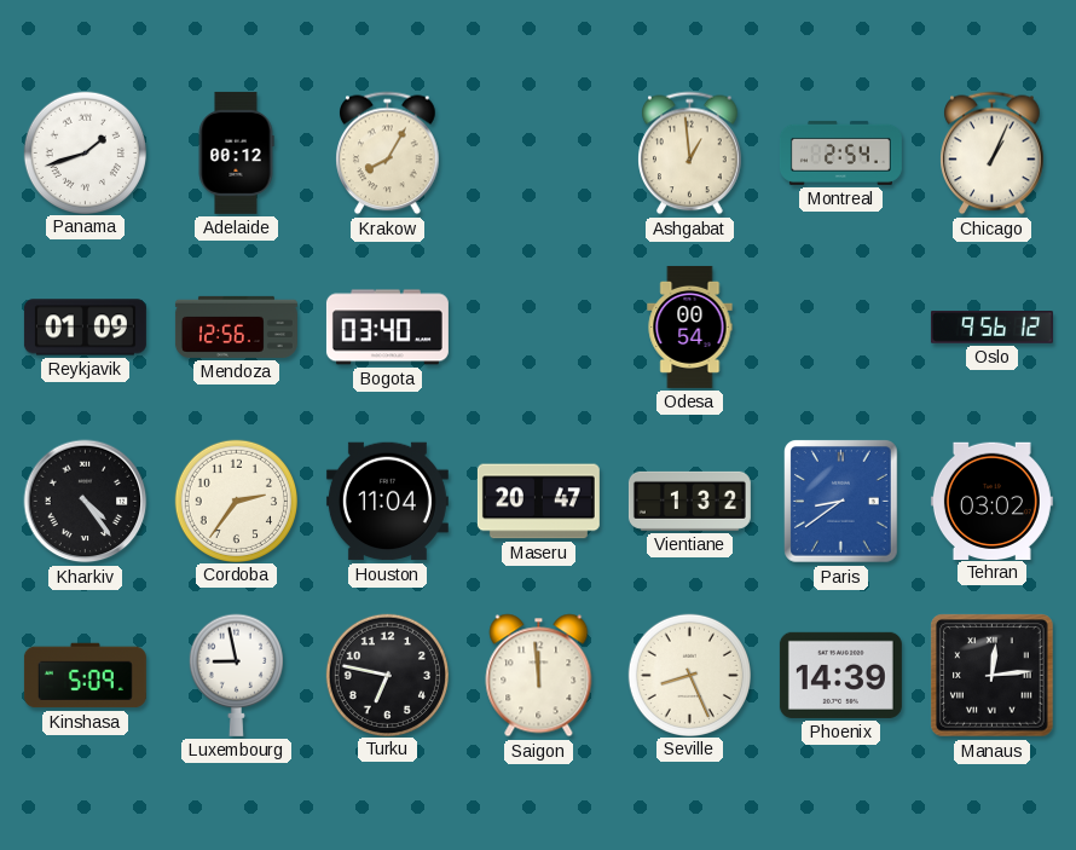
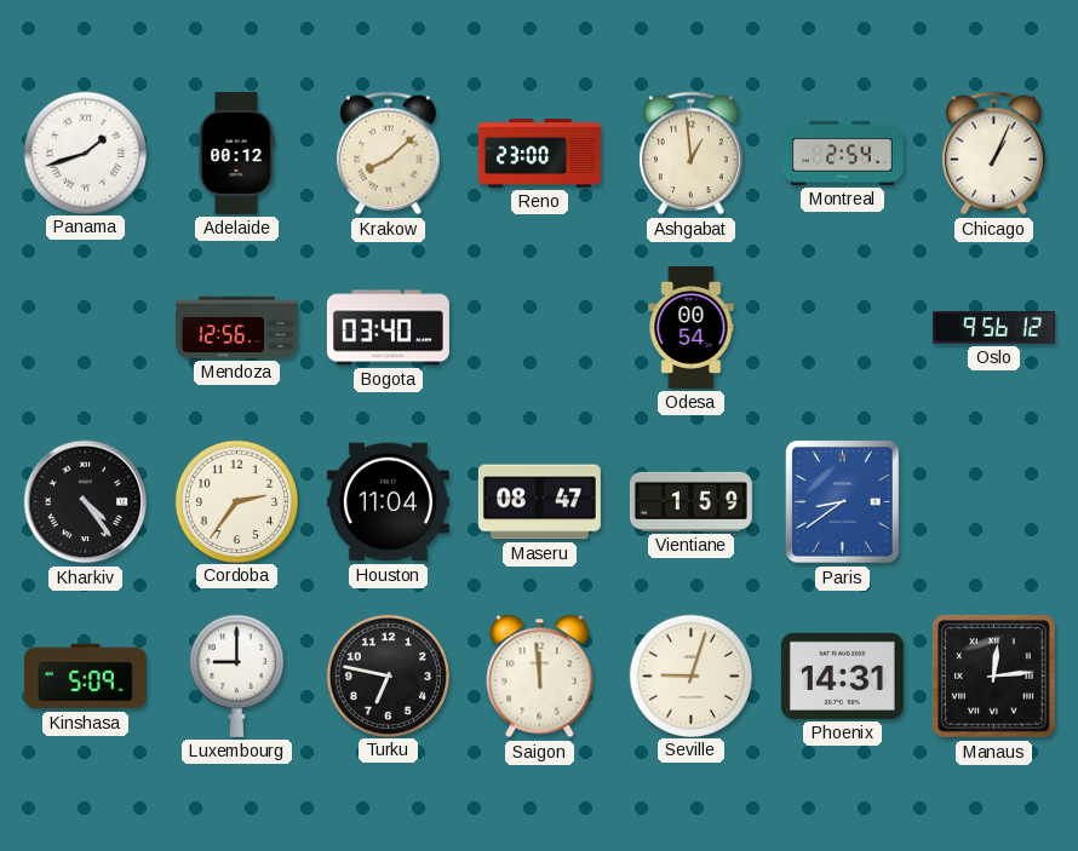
Krakow: 8:05 -> 8:08
Reno: none -> 23:00
Reykjavik: 01:09 -> none
Maseru: 20:47 -> 08:47
Vientiane: 1:32 -> 1:59
Tehran: 03:02 -> none
Luxembourg: 8:58 -> 9:00
Seville: 8:26 -> 9:03
Phoenix: 14:39 -> 14:31
